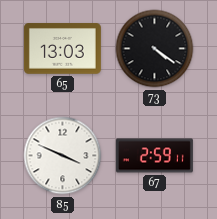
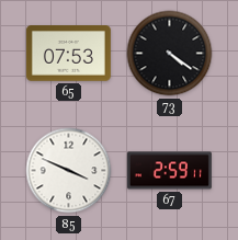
65: 13:03 -> 07:53
